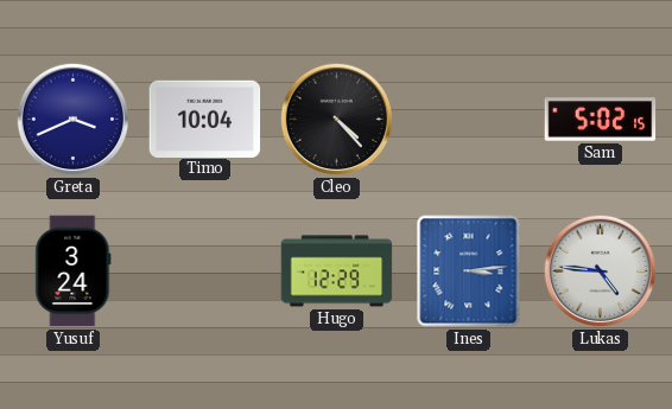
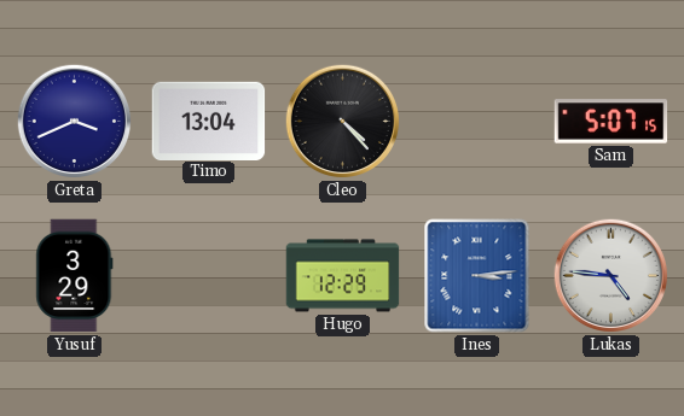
Timo: 10:04 -> 13:04
Sam: 5:02 -> 5:07
Yusuf: 3:24 -> 3:29
